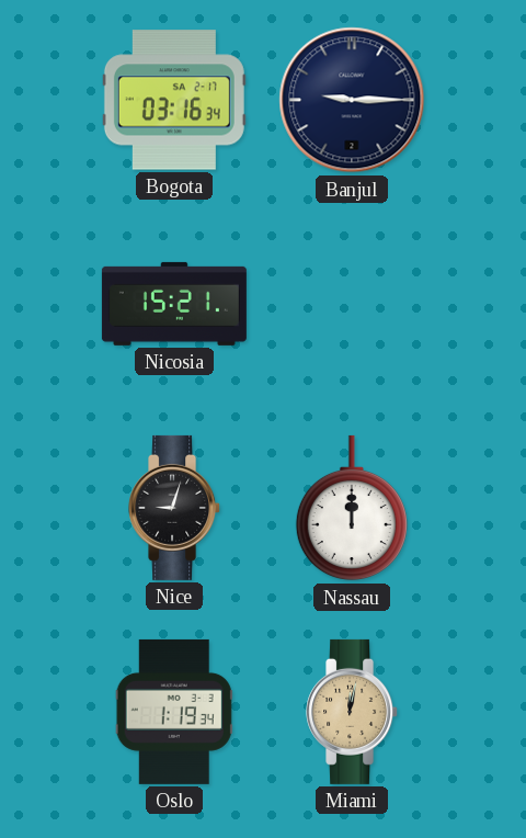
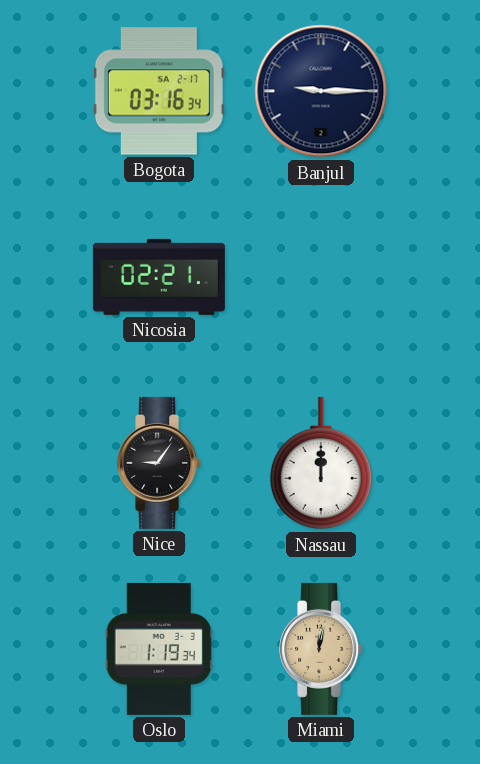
Nicosia: 15:21 -> 02:21
Nice: 9:03 -> 9:06
